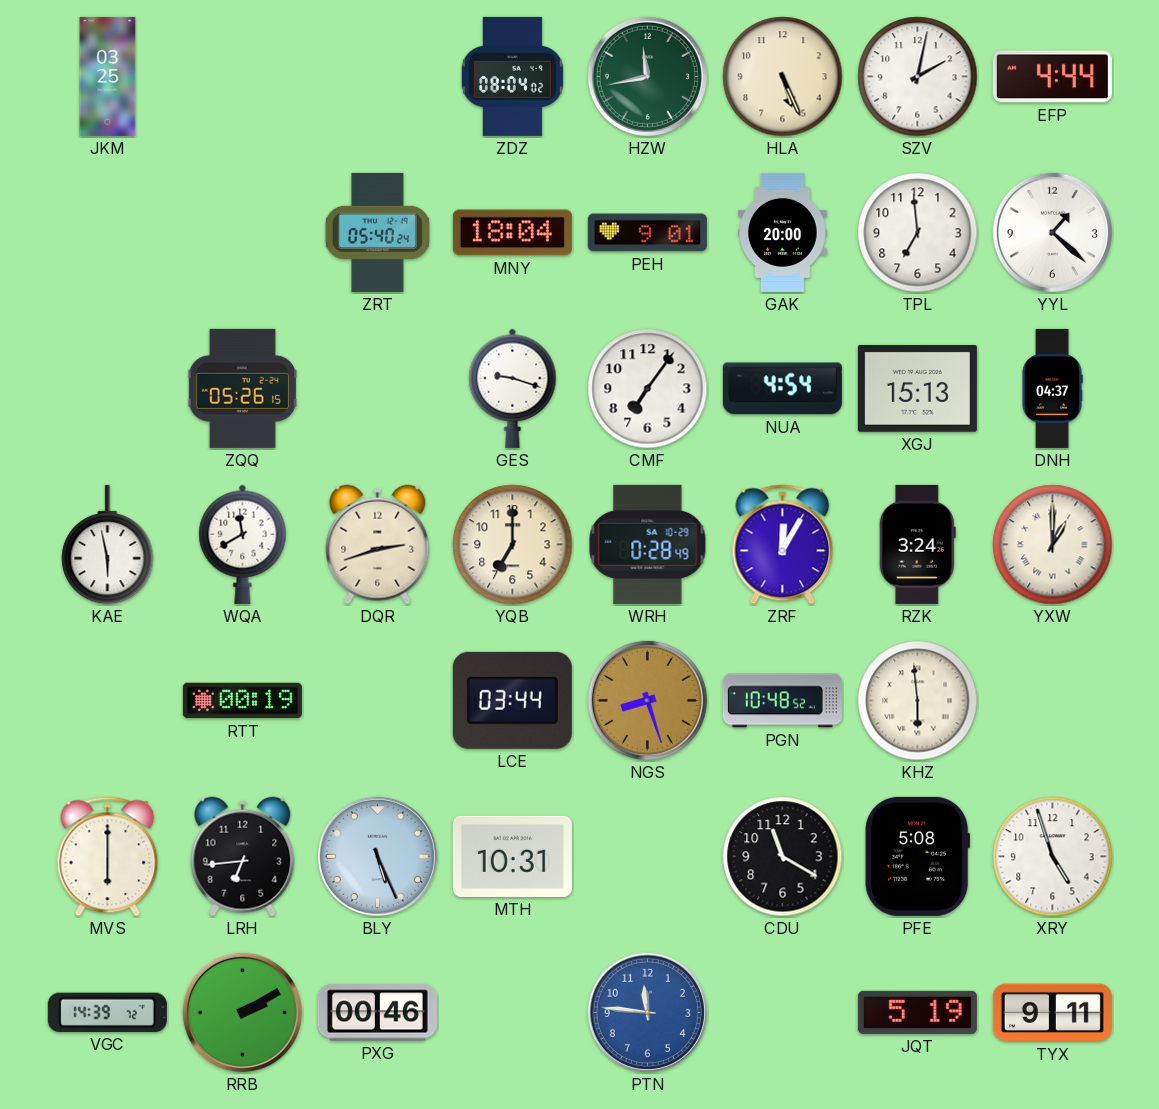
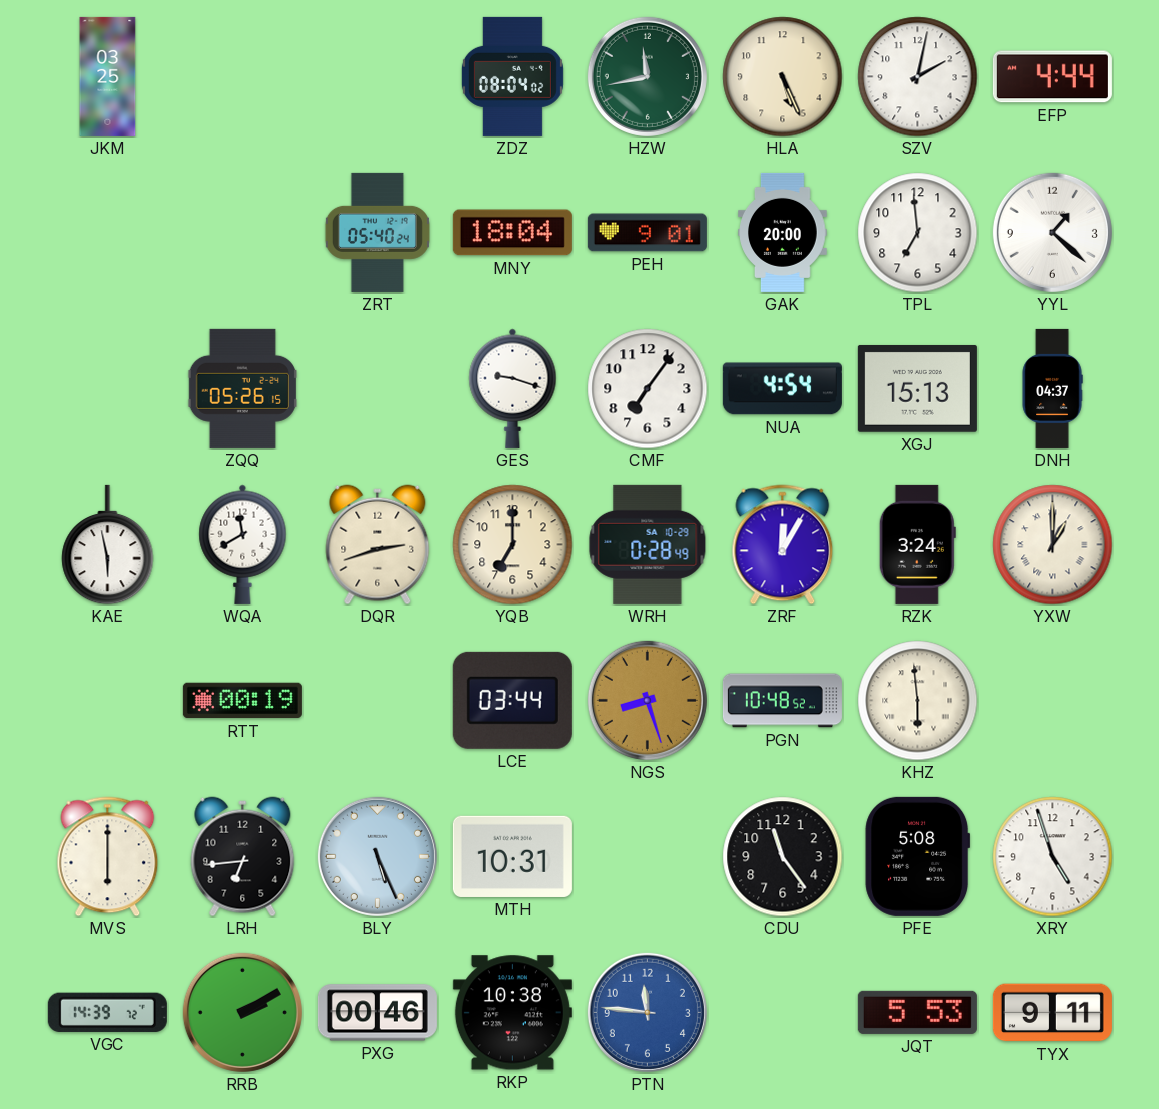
CDU: 11:20 -> 11:24
RKP: none -> 10:38
JQT: 5:19 -> 5:53
